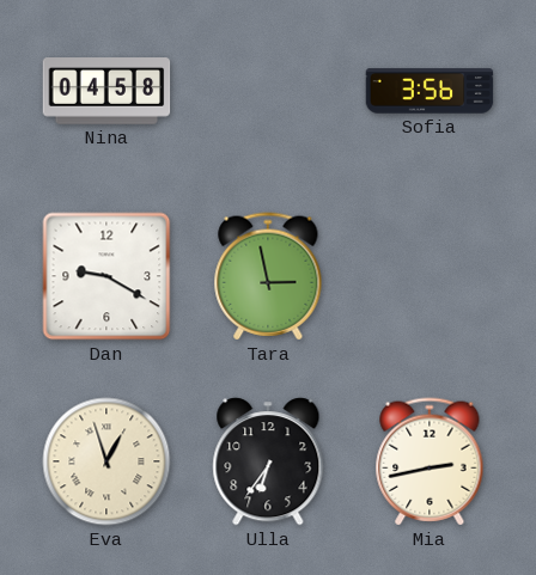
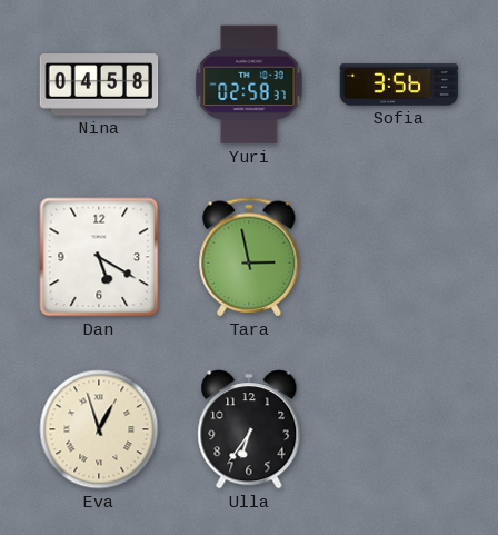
Yuri: none -> 02:58
Dan: 9:20 -> 5:20
Mia: 2:43 -> none
